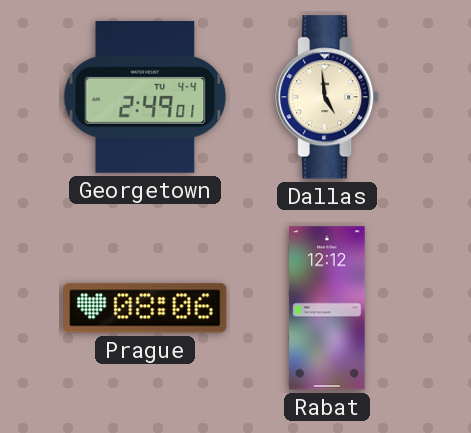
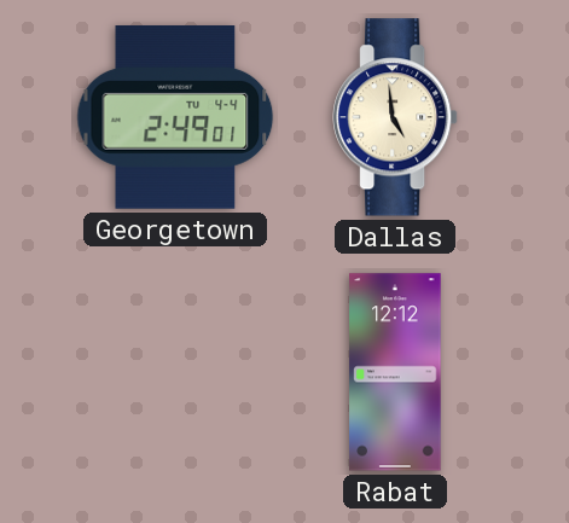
Prague: 08:06 -> none
